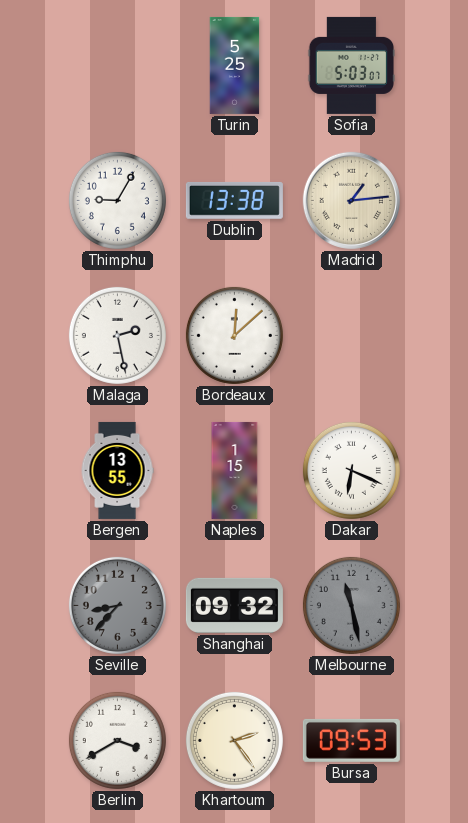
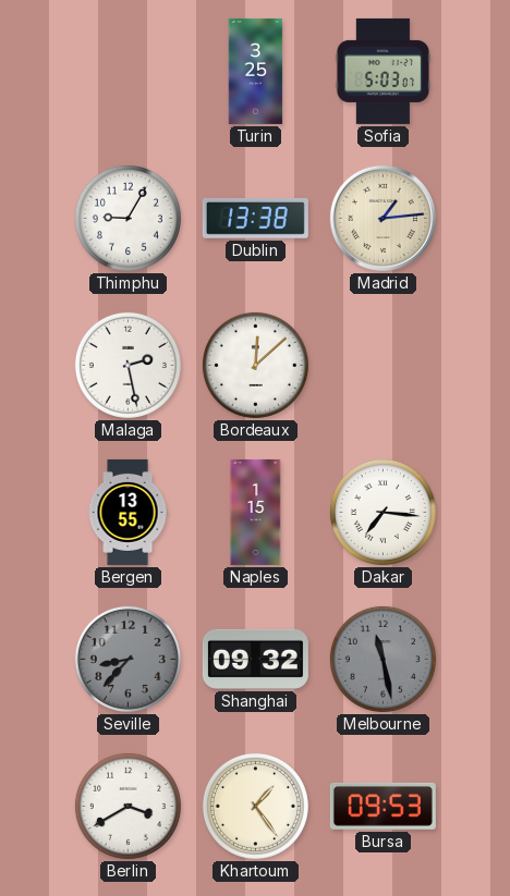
Turin: 5:25 -> 3:25
Dakar: 6:19 -> 7:16
Khartoum: 2:24 -> 1:24
